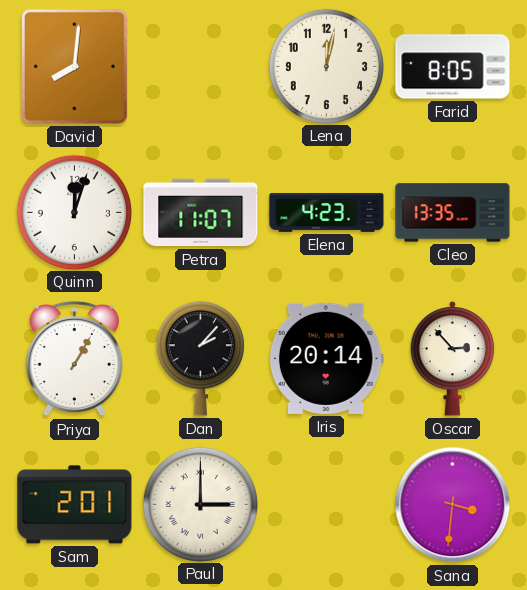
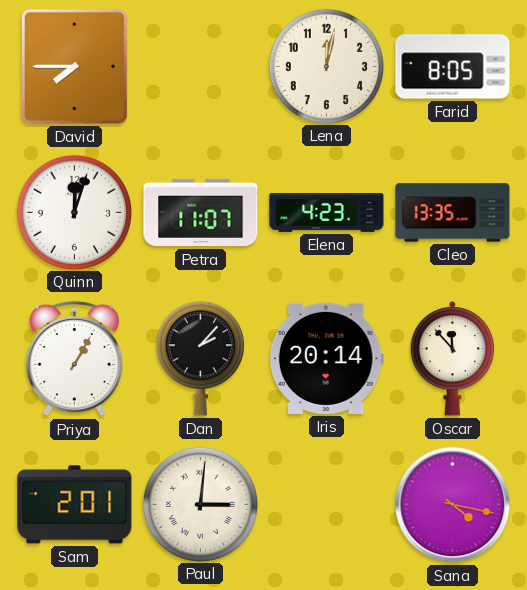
David: 8:01 -> 7:45
Oscar: 2:53 -> 11:53
Paul: 3:00 -> 3:01
Sana: 3:31 -> 4:17
